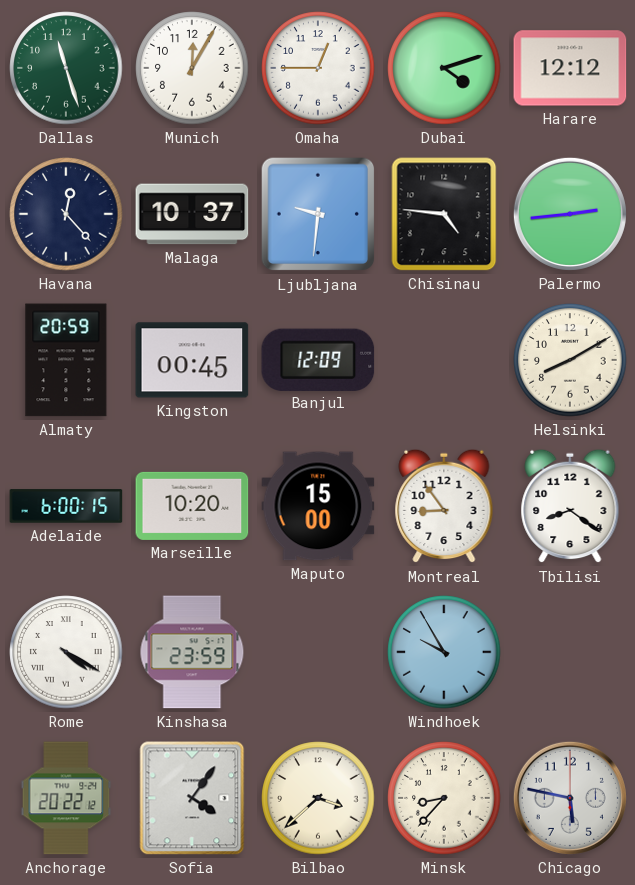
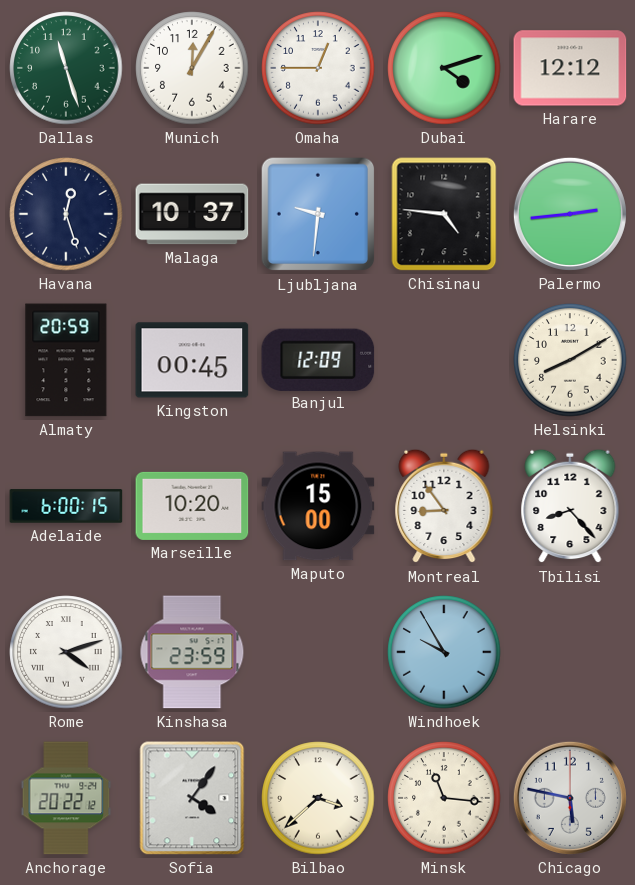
Havana: 12:23 -> 12:27
Tbilisi: 8:21 -> 8:23
Rome: 4:20 -> 4:12
Minsk: 8:37 -> 11:16
